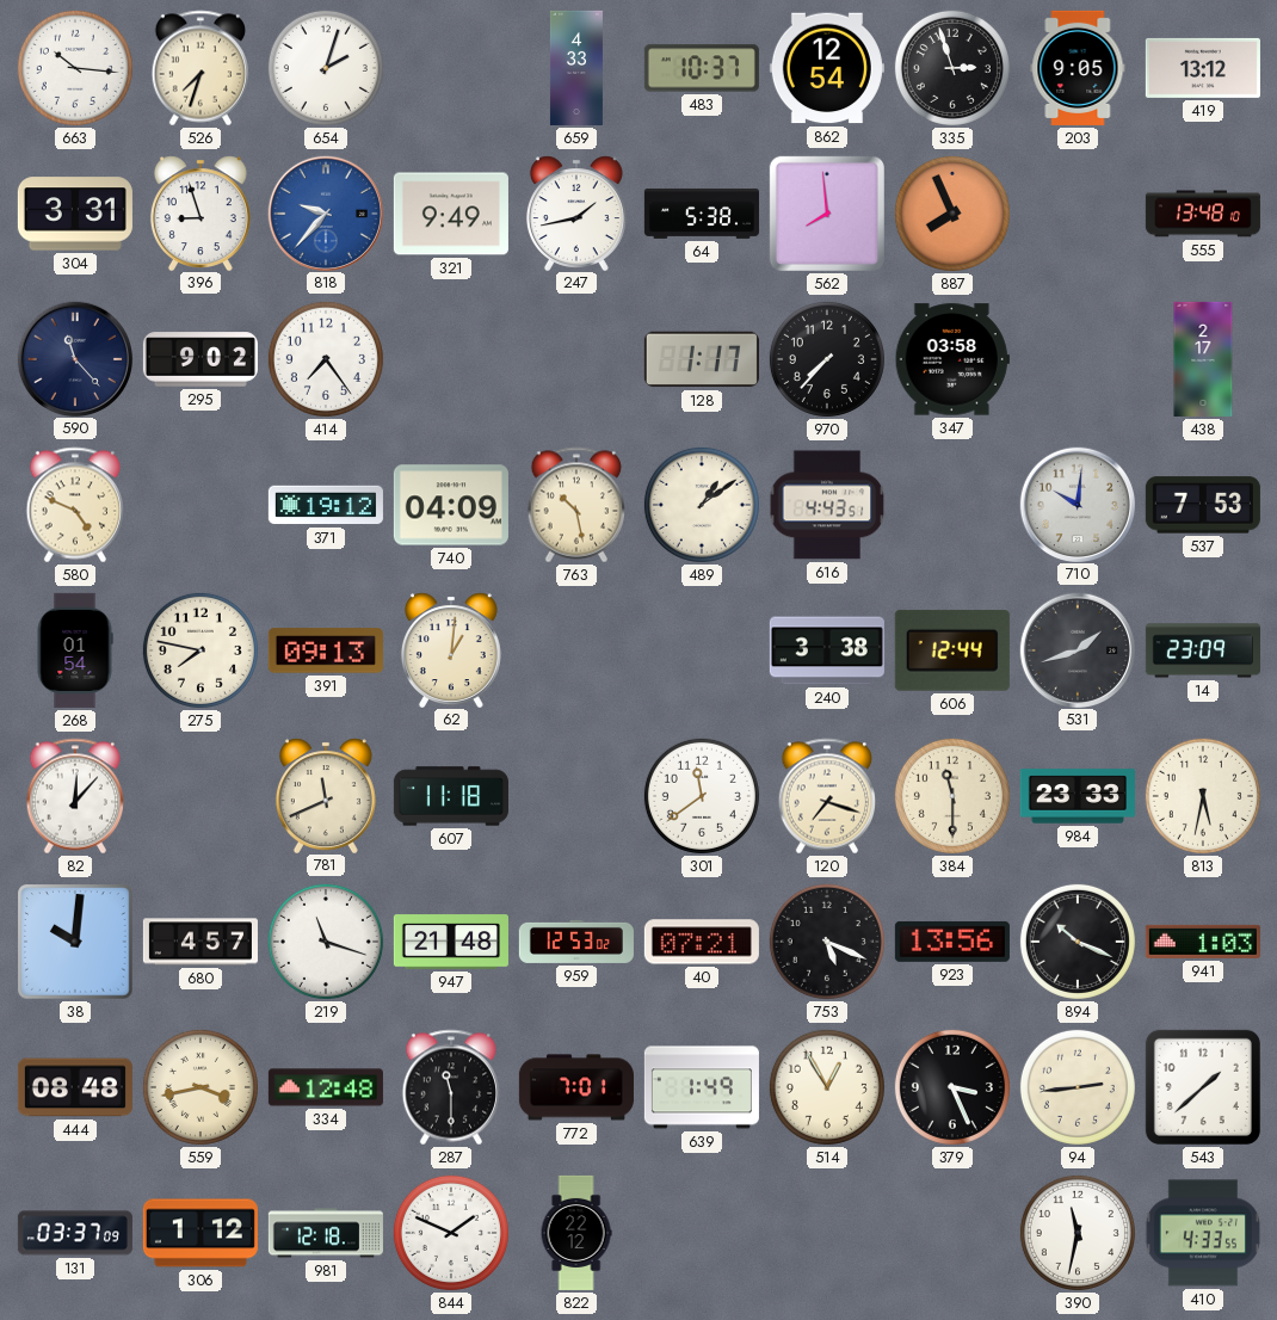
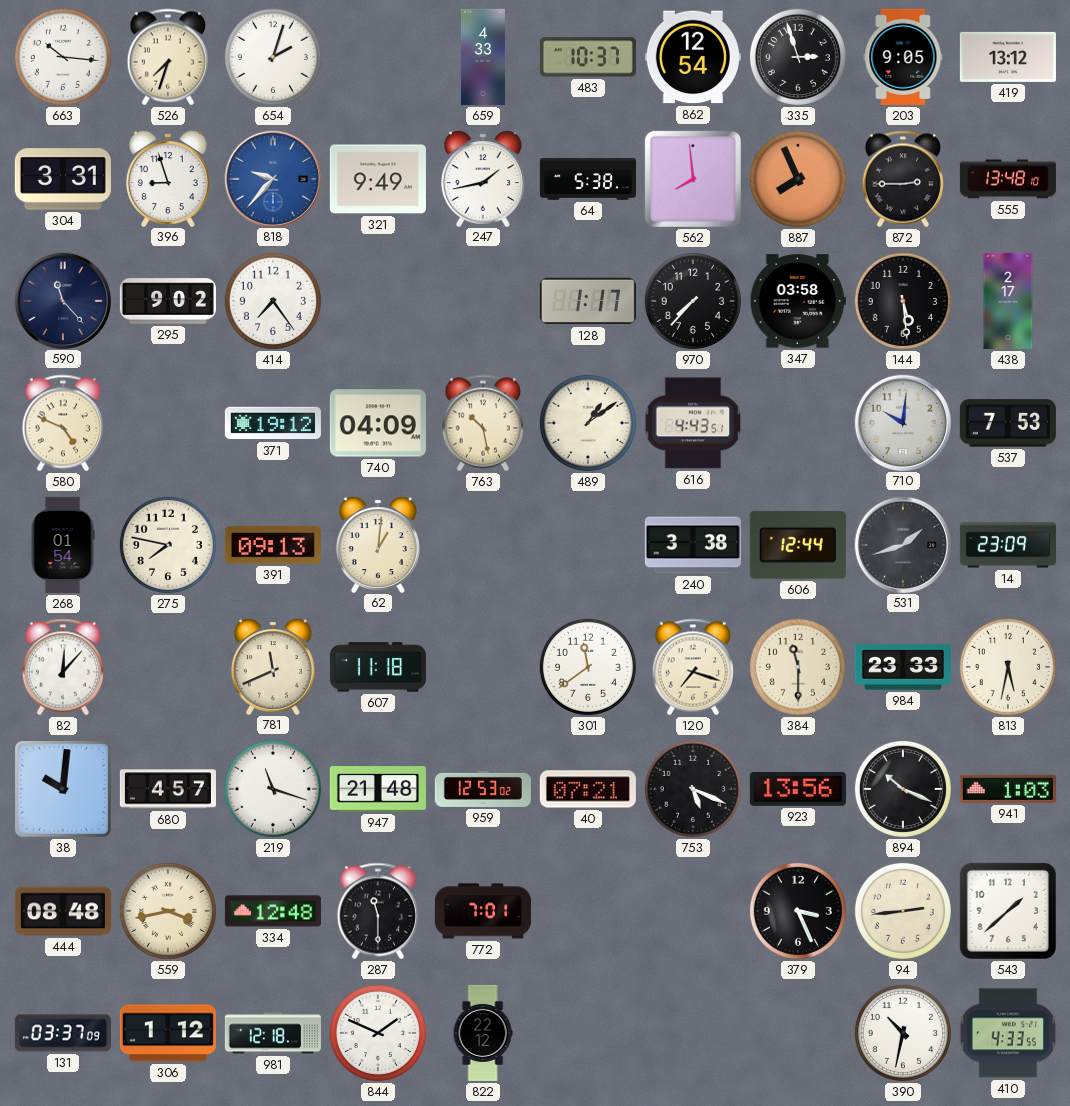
872: none -> 2:45
144: none -> 5:29
639: 1:49 -> none
514: 12:55 -> none
390: 11:32 -> 10:32
